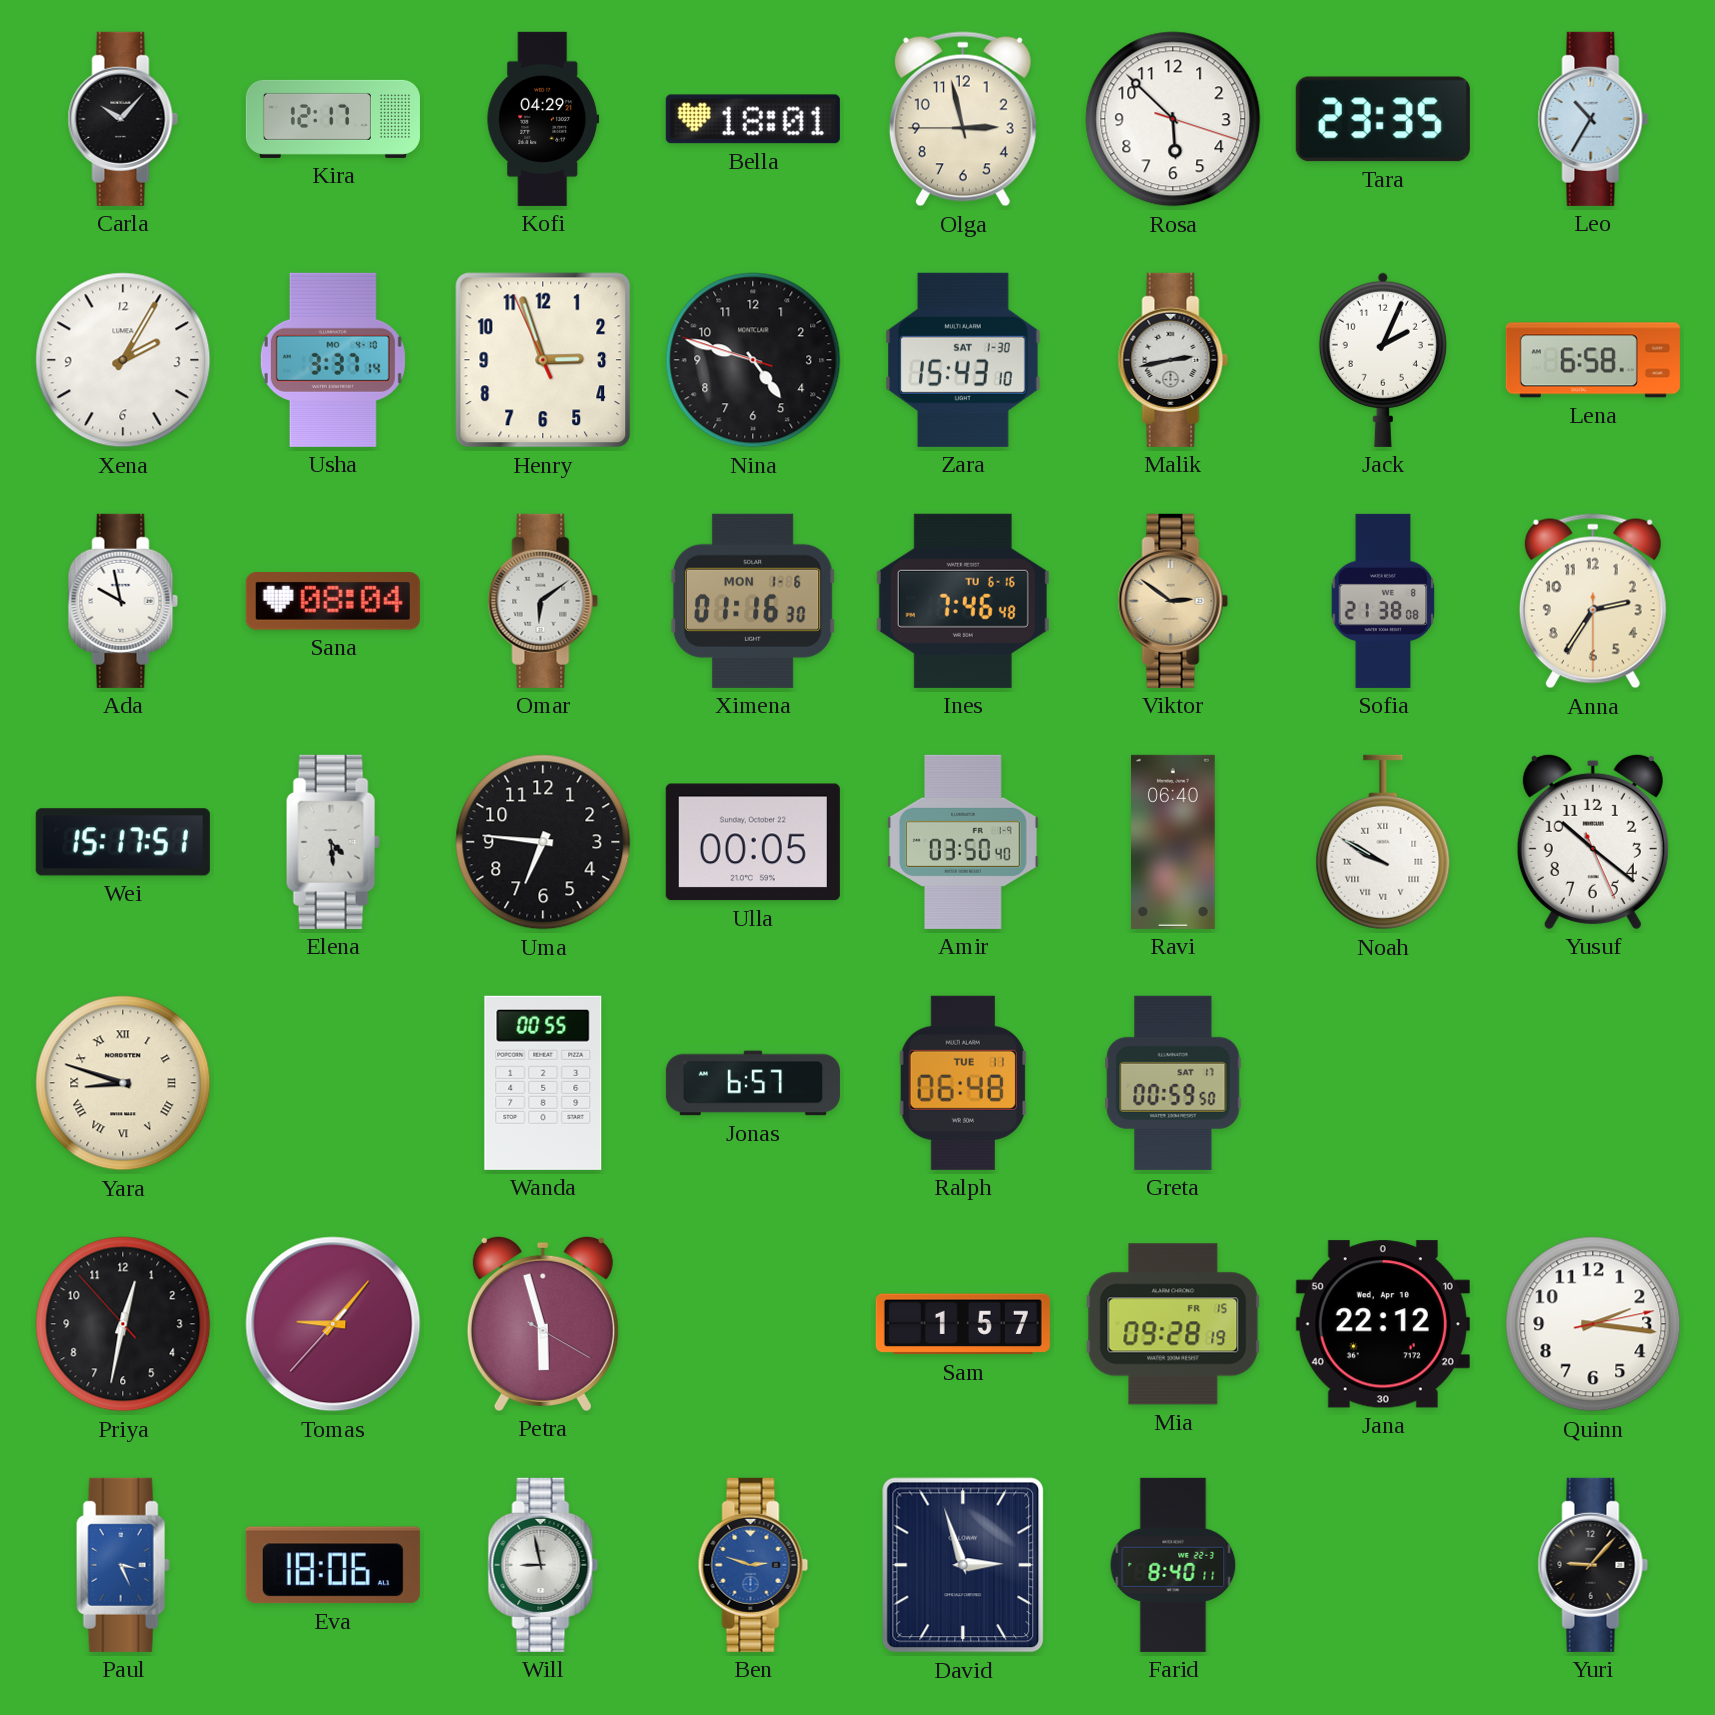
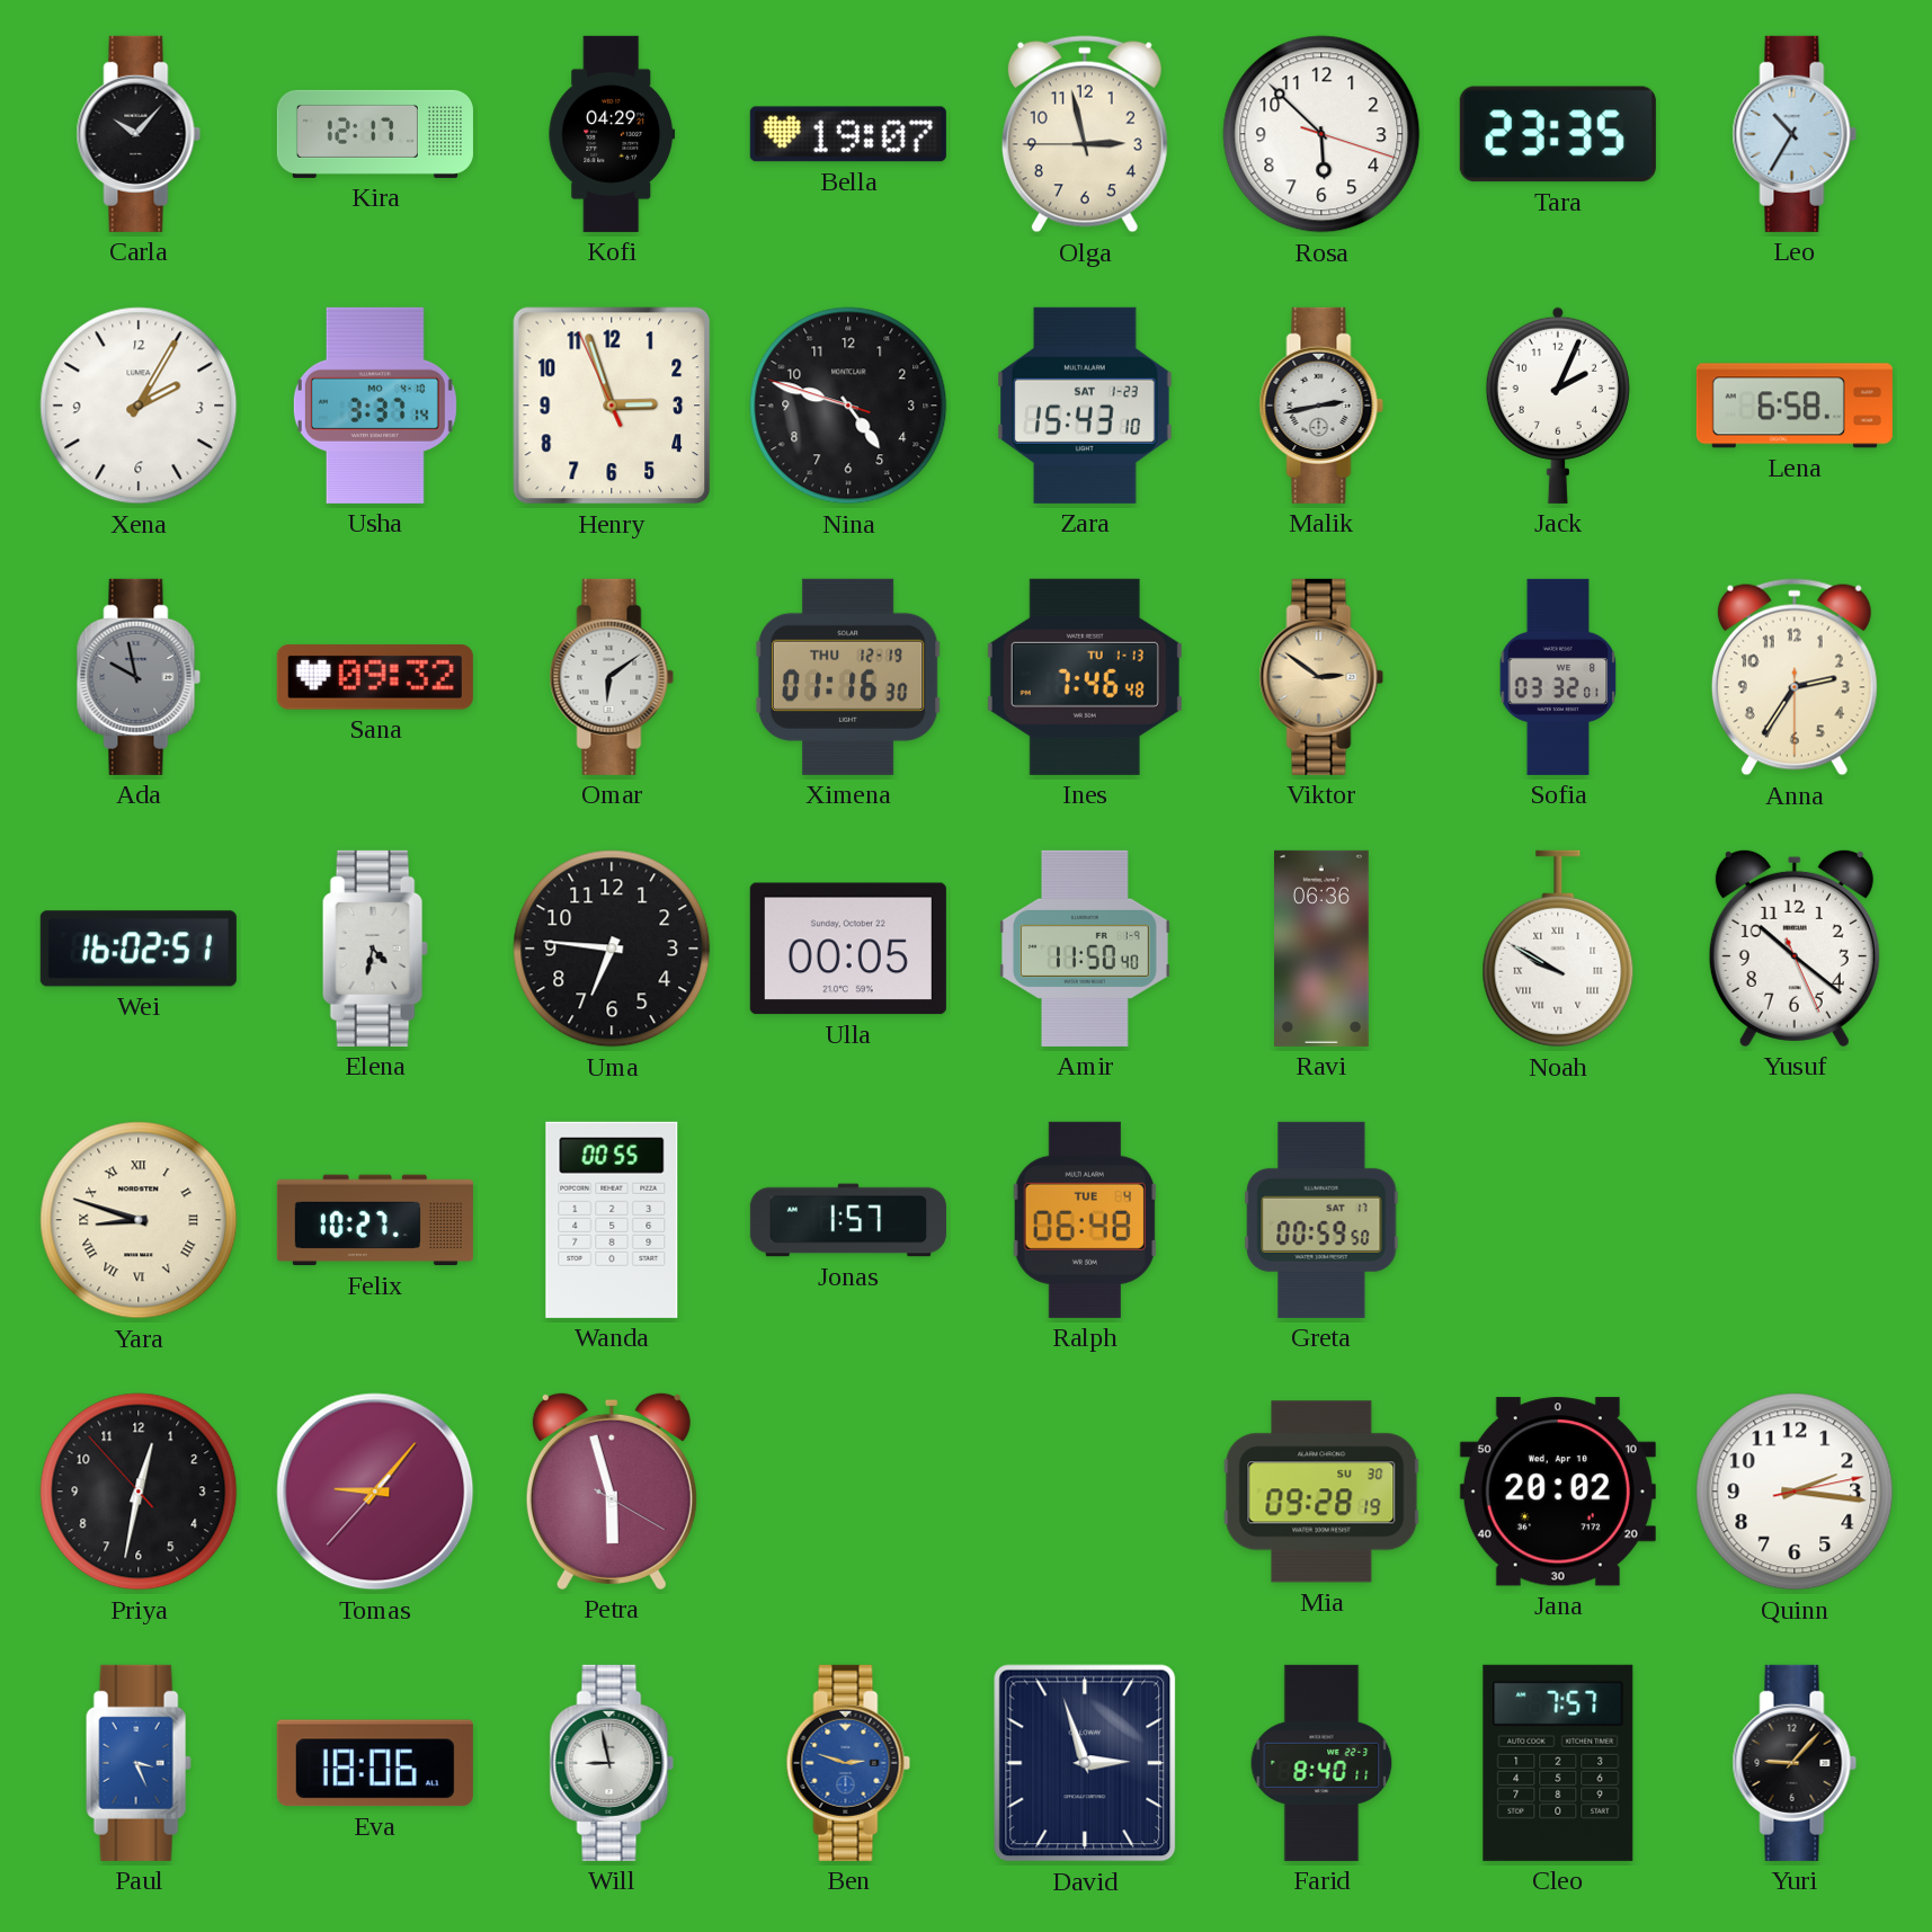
Bella: 18:01 -> 19:07
Zara date: SAT 1-30 -> SAT 1-23
Ada dial: white -> grey
Sana: 08:04 -> 09:32
Ximena date: MON 1-6 -> THU 12-19
Ines date: TU 6-16 -> TU 1-13
Sofia: 21:38 -> 03:32
Wei: 15:17 -> 16:02
Elena: 4:29 -> 4:32
Amir: 03:50 -> 11:50
Ravi: 06:40 -> 06:36
Felix: none -> 10:27
Jonas: 6:57 -> 1:57
Ralph date: TUE 11 -> TUE 4
Sam: 1:57 -> none
Mia date: FR 15 -> SU 30
Jana: 22:12 -> 20:02
Cleo: none -> 7:57
